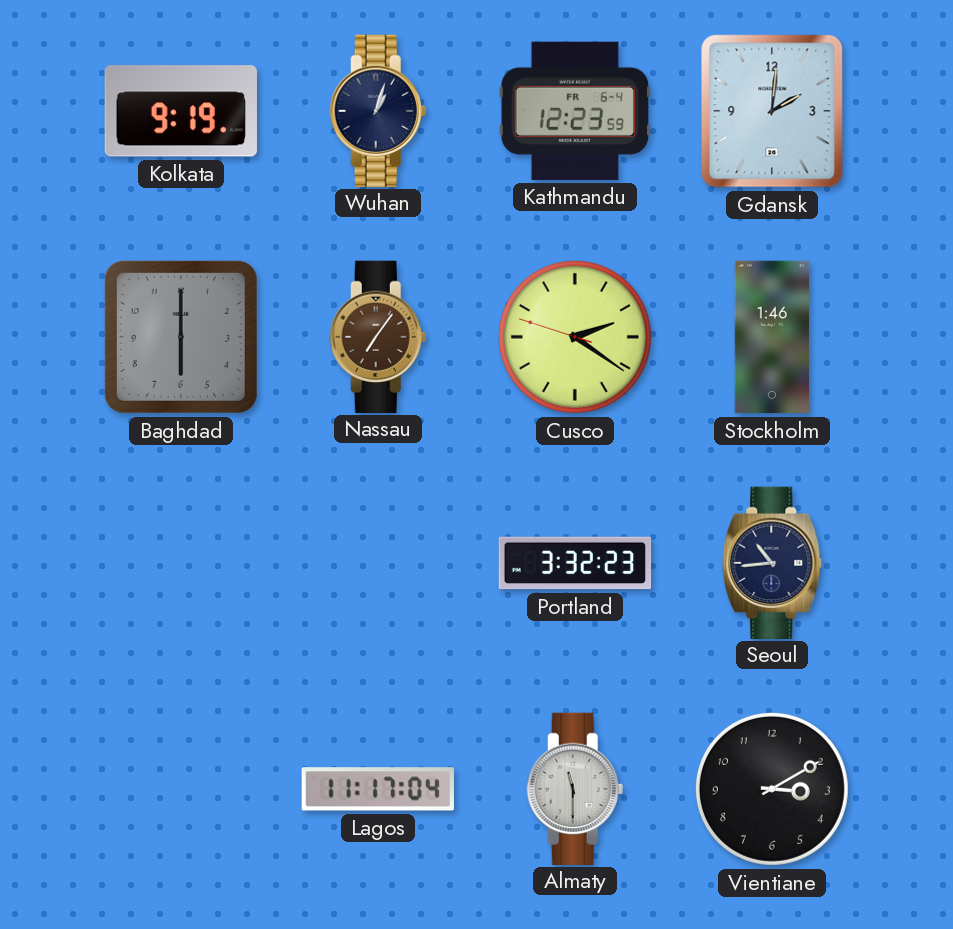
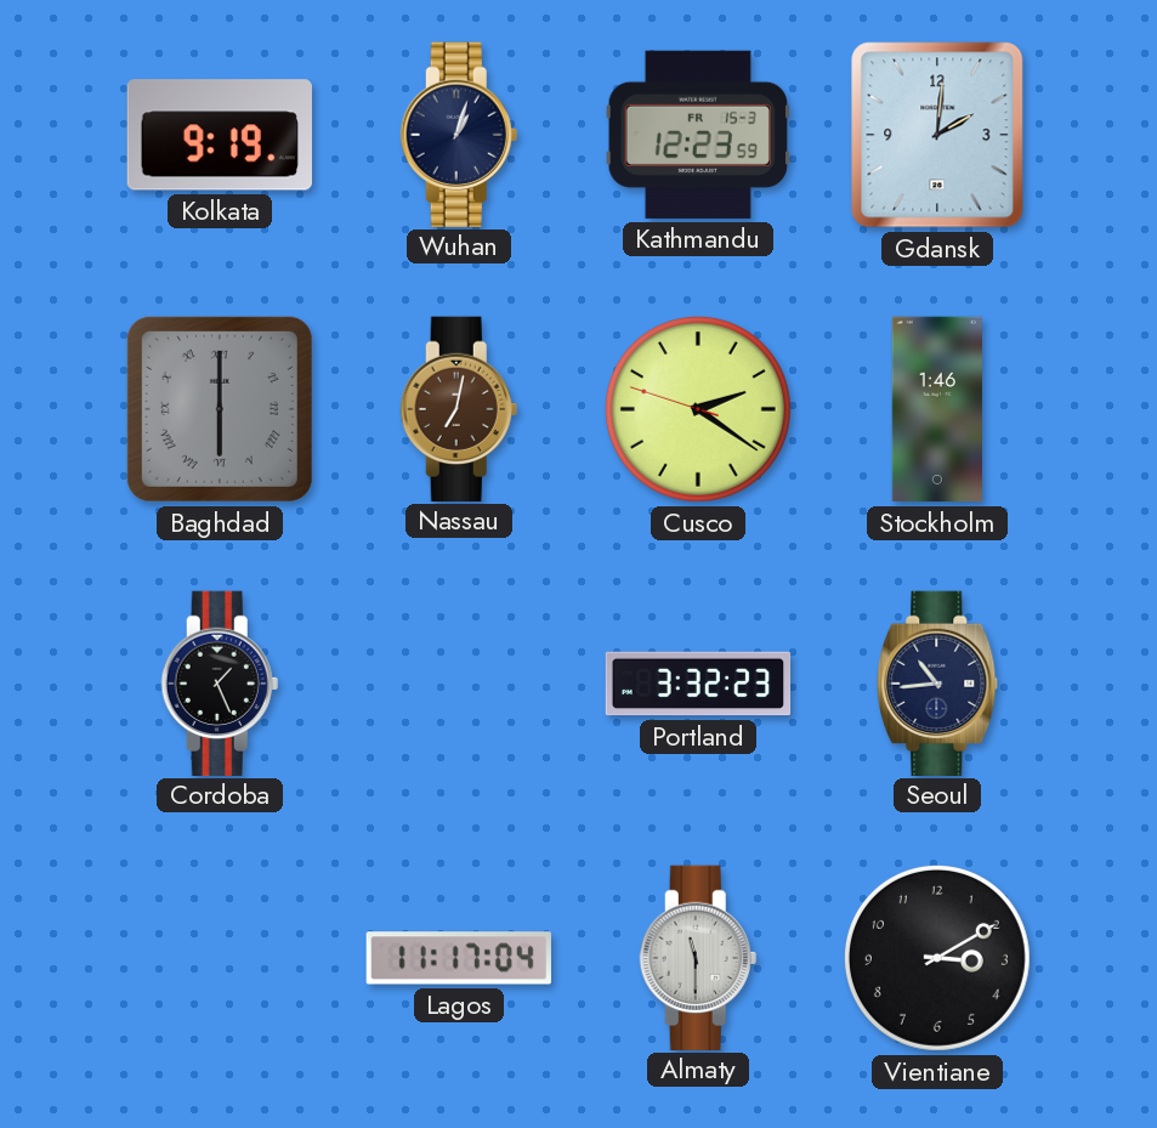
Kathmandu date: FR 6-4 -> FR 15-3
Baghdad numerals: Arabic -> Roman
Nassau: 7:06 -> 7:02
Cordoba: none -> 1:26
